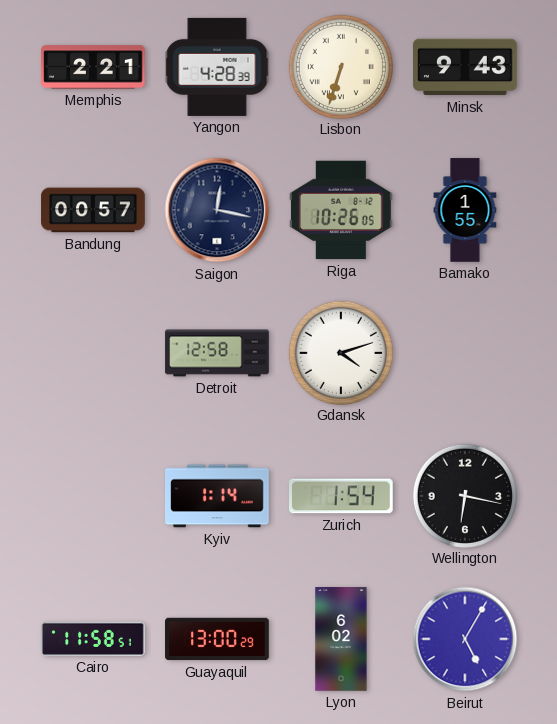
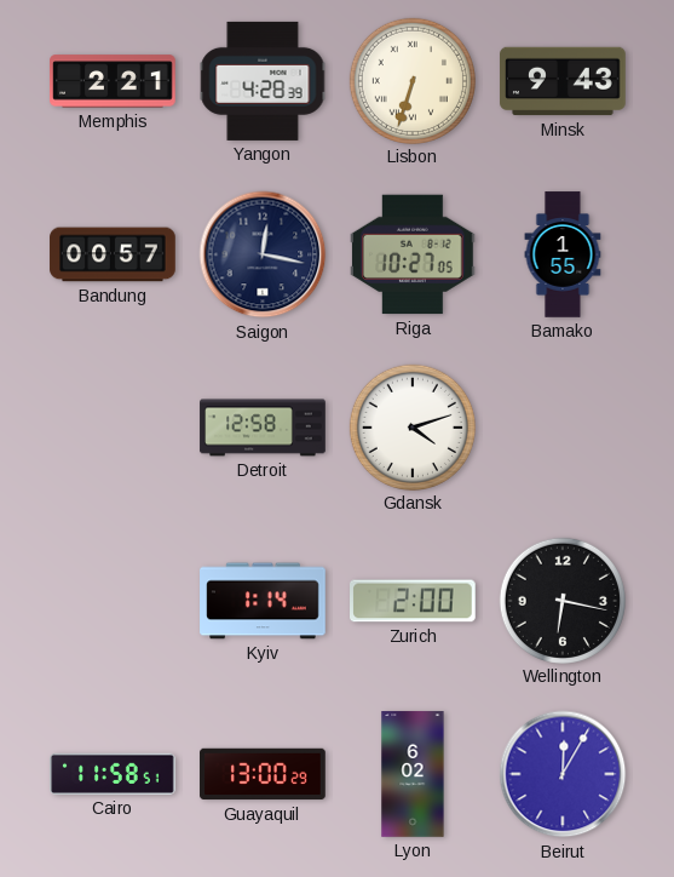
Riga: 10:26 -> 10:27
Zurich: 1:54 -> 2:00
Beirut: 5:05 -> 12:05
